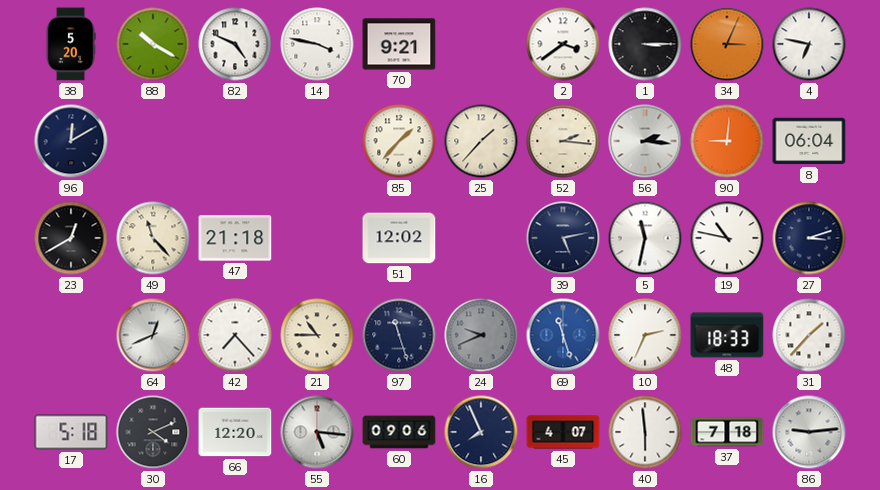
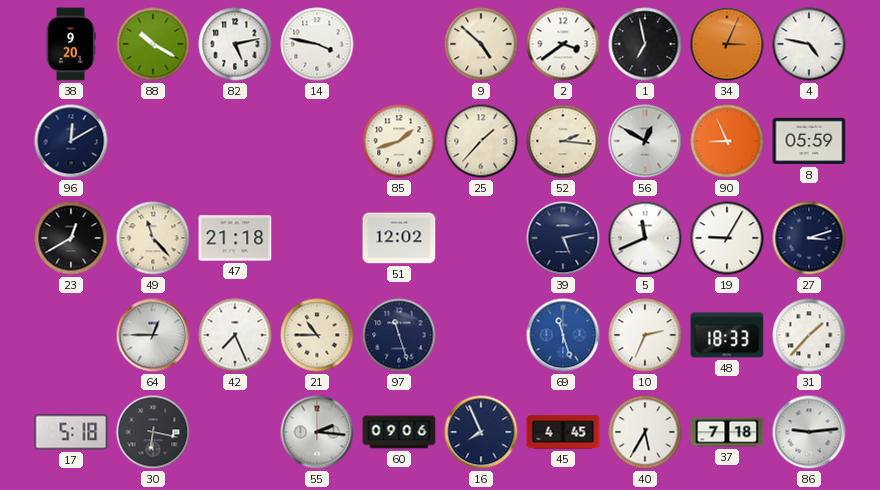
38: 5:20 -> 9:20
82: 4:49 -> 5:13
70: 9:21 -> none
9: none -> 4:52
1: 3:15 -> 6:58
4: 6:47 -> 4:47
85: 1:37 -> 1:42
56: 2:16 -> 12:50
90: 9:01 -> 8:56
8: 06:04 -> 05:59
5: 11:32 -> 11:41
19: 10:47 -> 9:05
64: 12:41 -> 12:45
42: 7:23 -> 7:26
24: 9:41 -> none
30: 4:11 -> 6:17
66: 12:20 -> none
55: 5:16 -> 2:16
45: 4:07 -> 4:45
40: 5:59 -> 5:35
